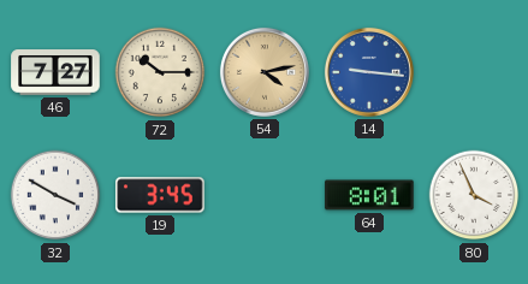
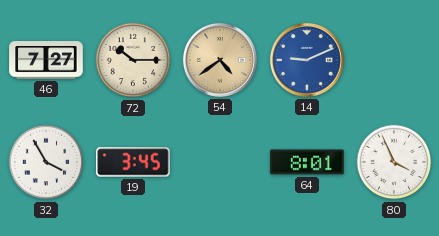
54: 4:13 -> 4:39
14: 9:16 -> 9:11
32: 3:50 -> 3:55
